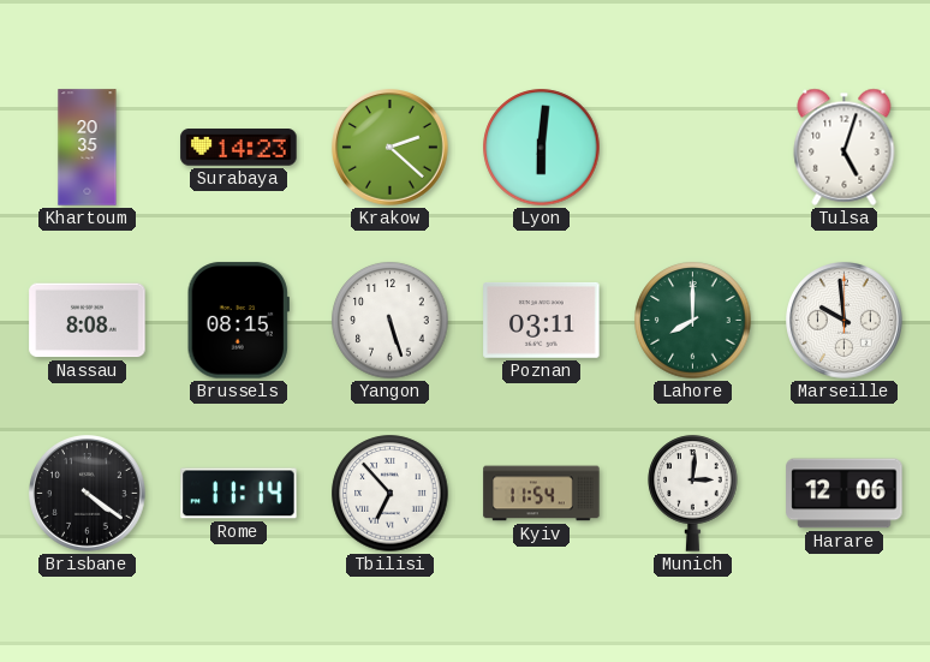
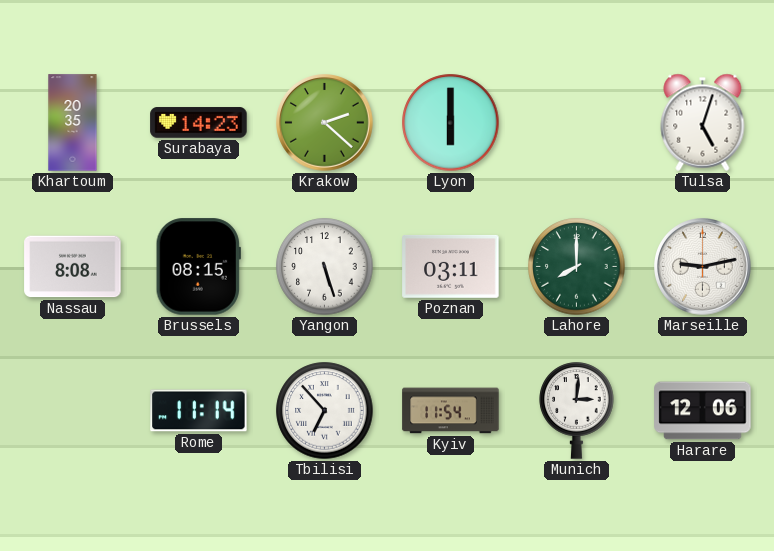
Lyon: 6:01 -> 6:00
Marseille: 9:59 -> 9:13
Brisbane: 4:21 -> none
